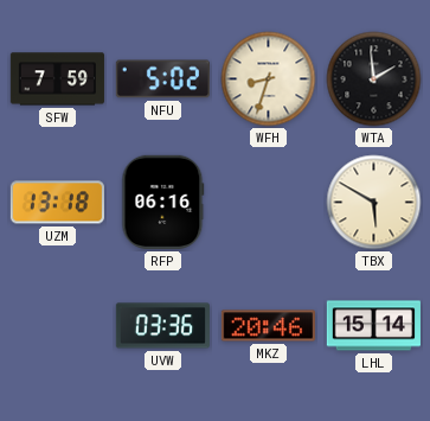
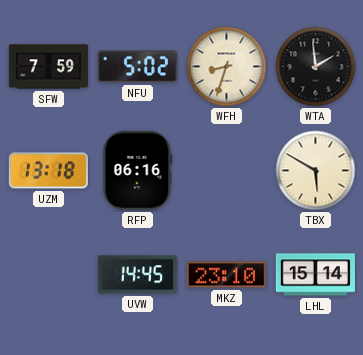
UVW: 03:36 -> 14:45
MKZ: 20:46 -> 23:10
